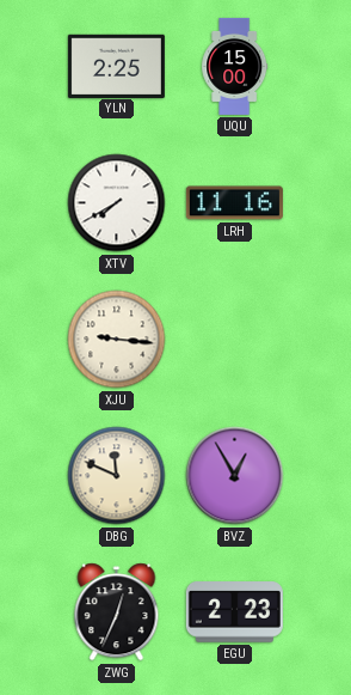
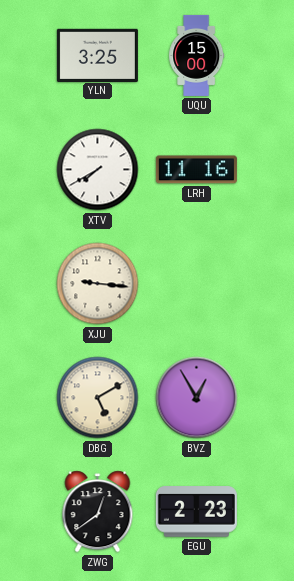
YLN: 2:25 -> 3:25
DBG: 11:49 -> 5:10
ZWG: 12:34 -> 12:39
